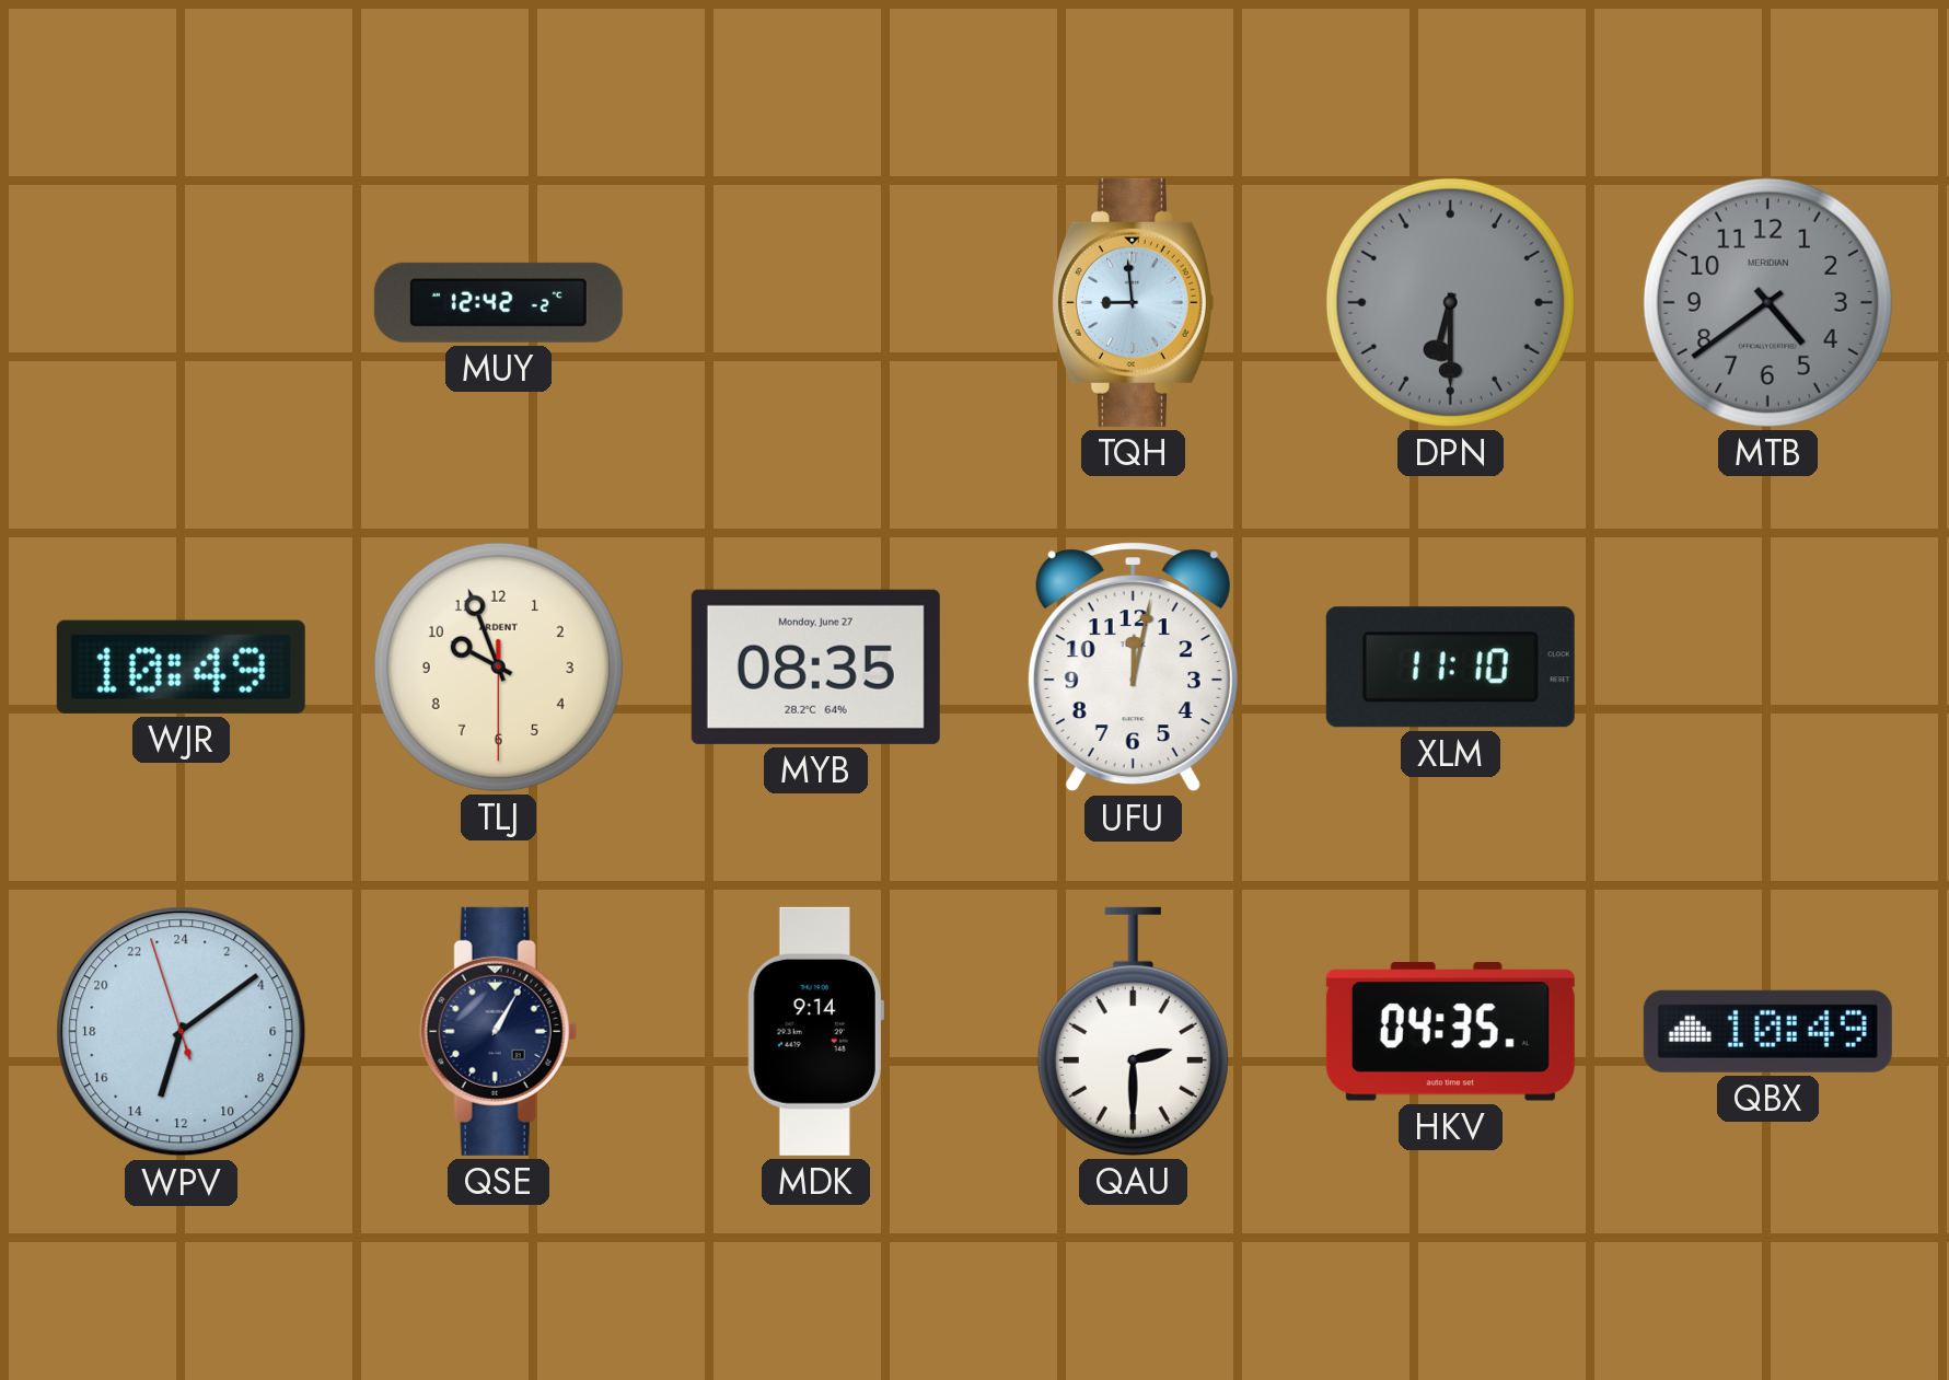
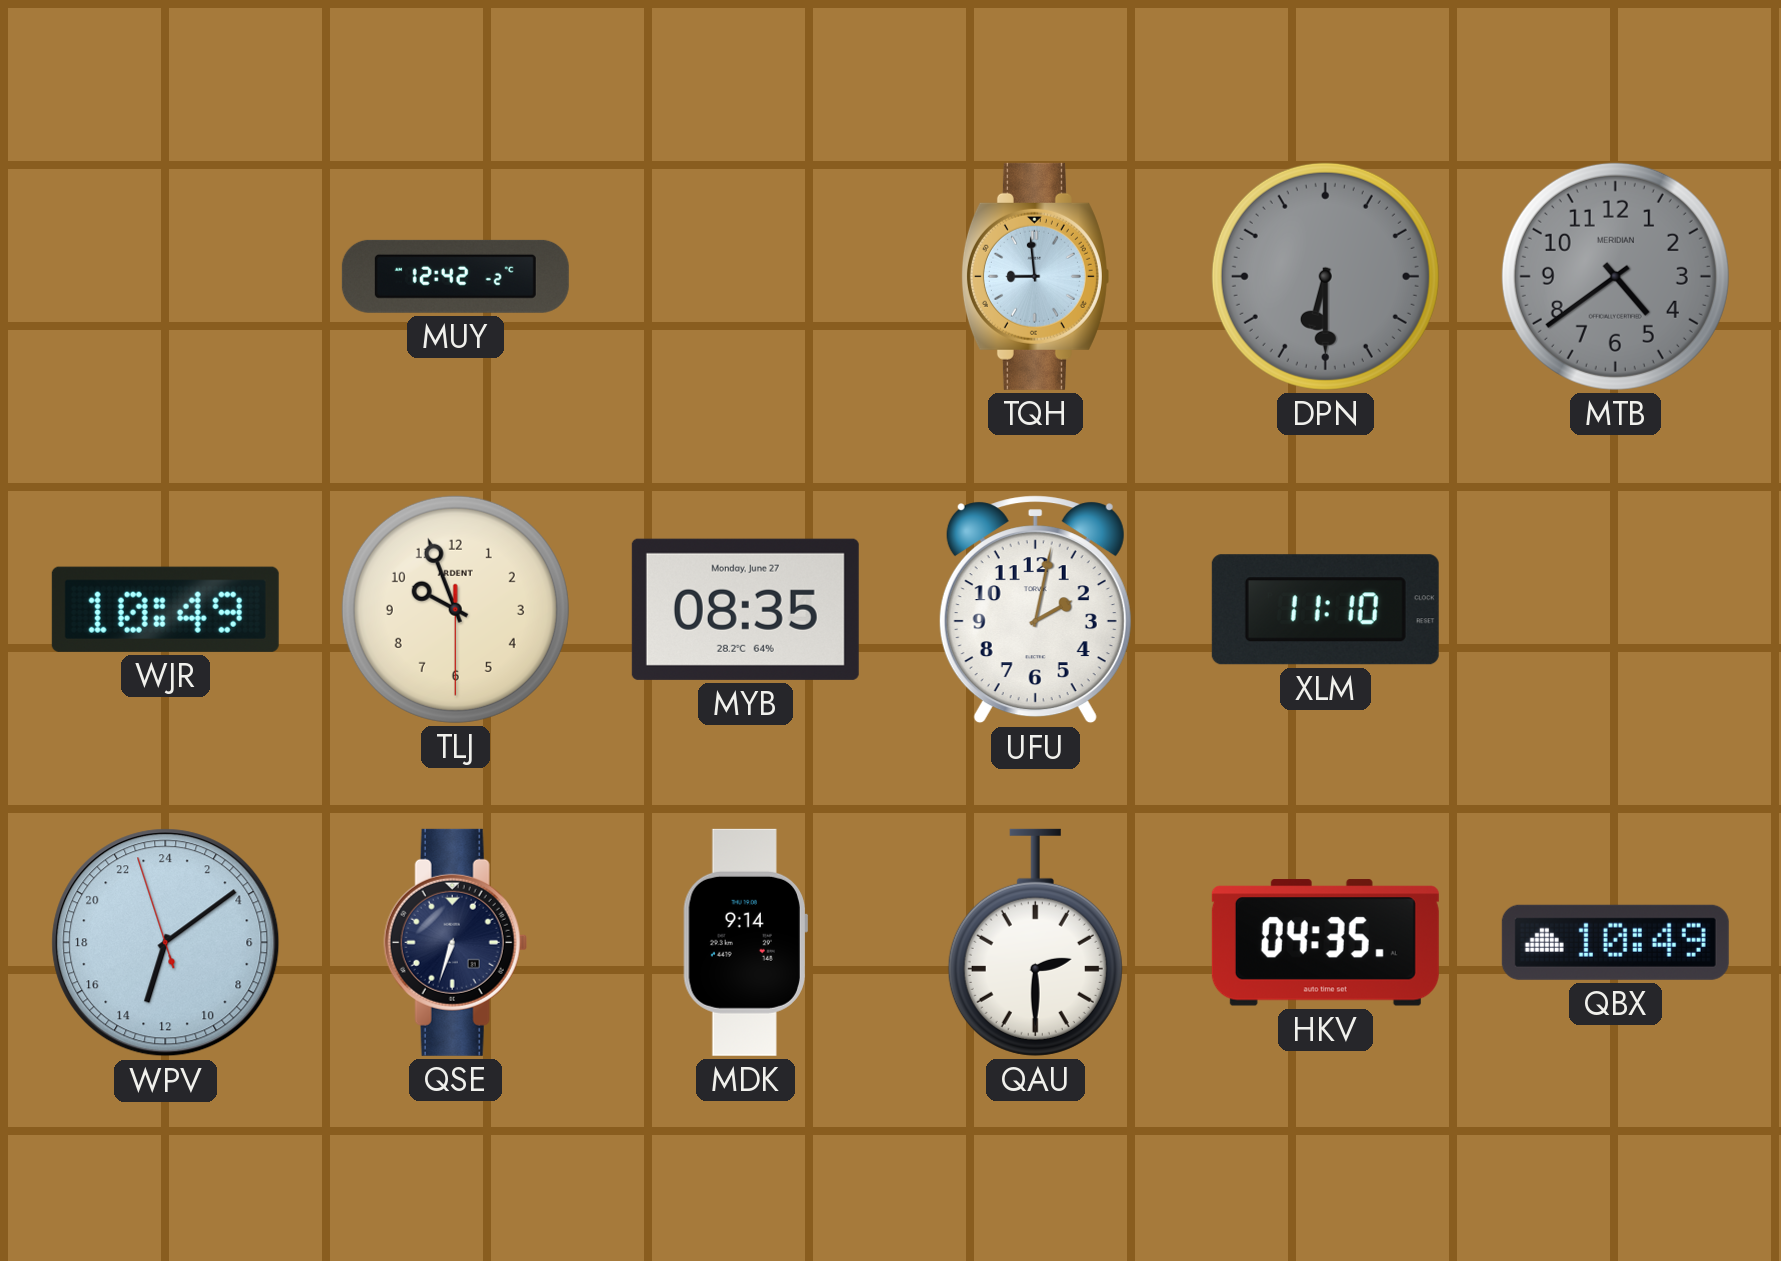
UFU: 12:02 -> 2:02
QSE: 1:05 -> 6:33
